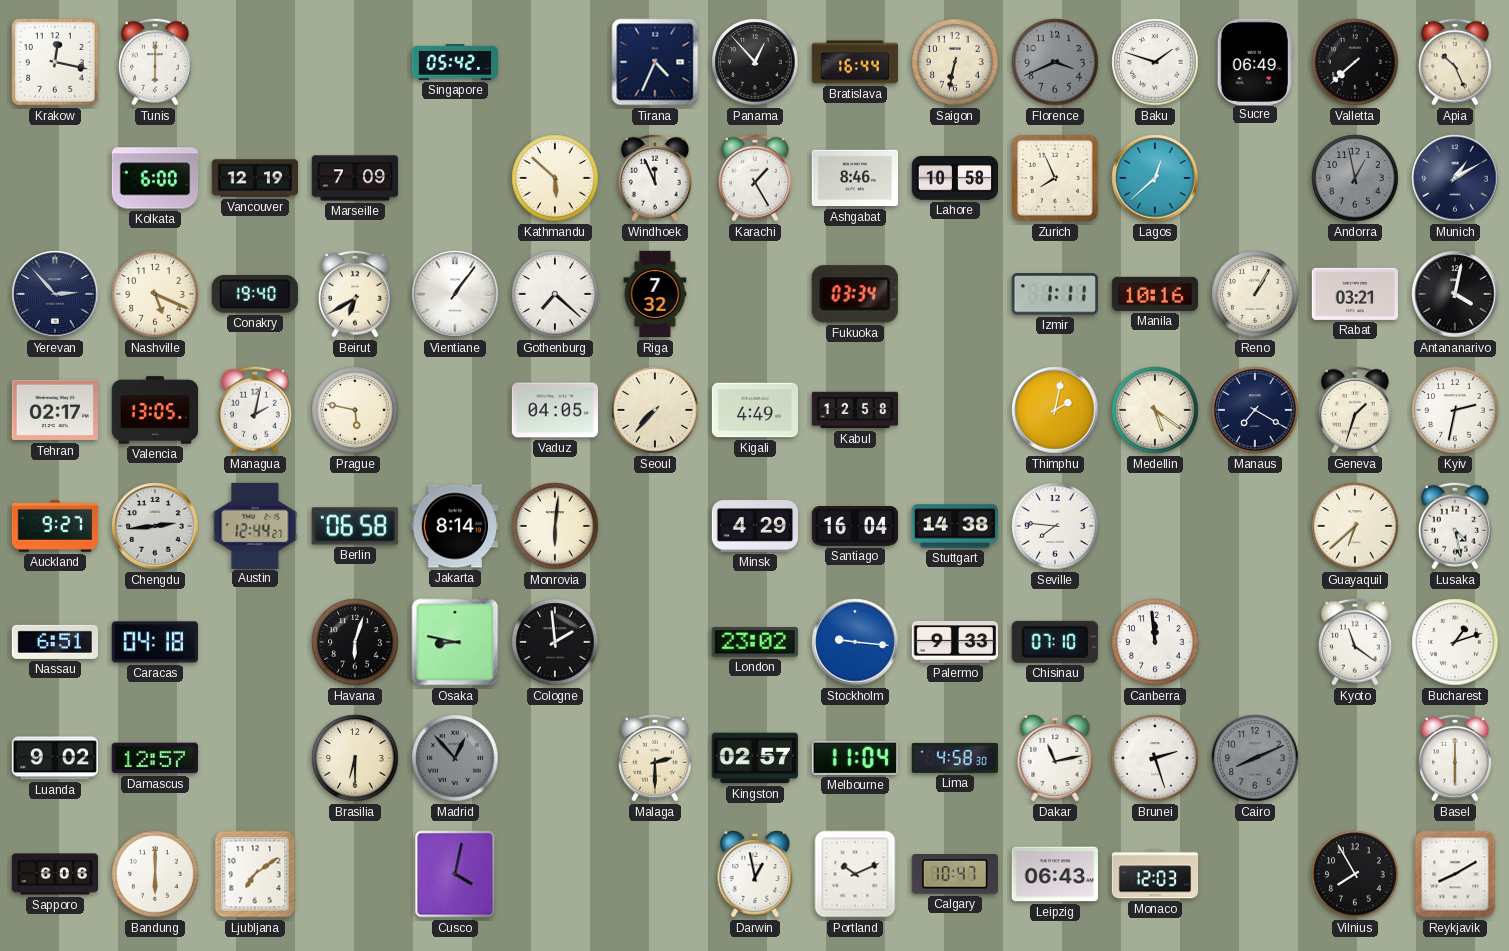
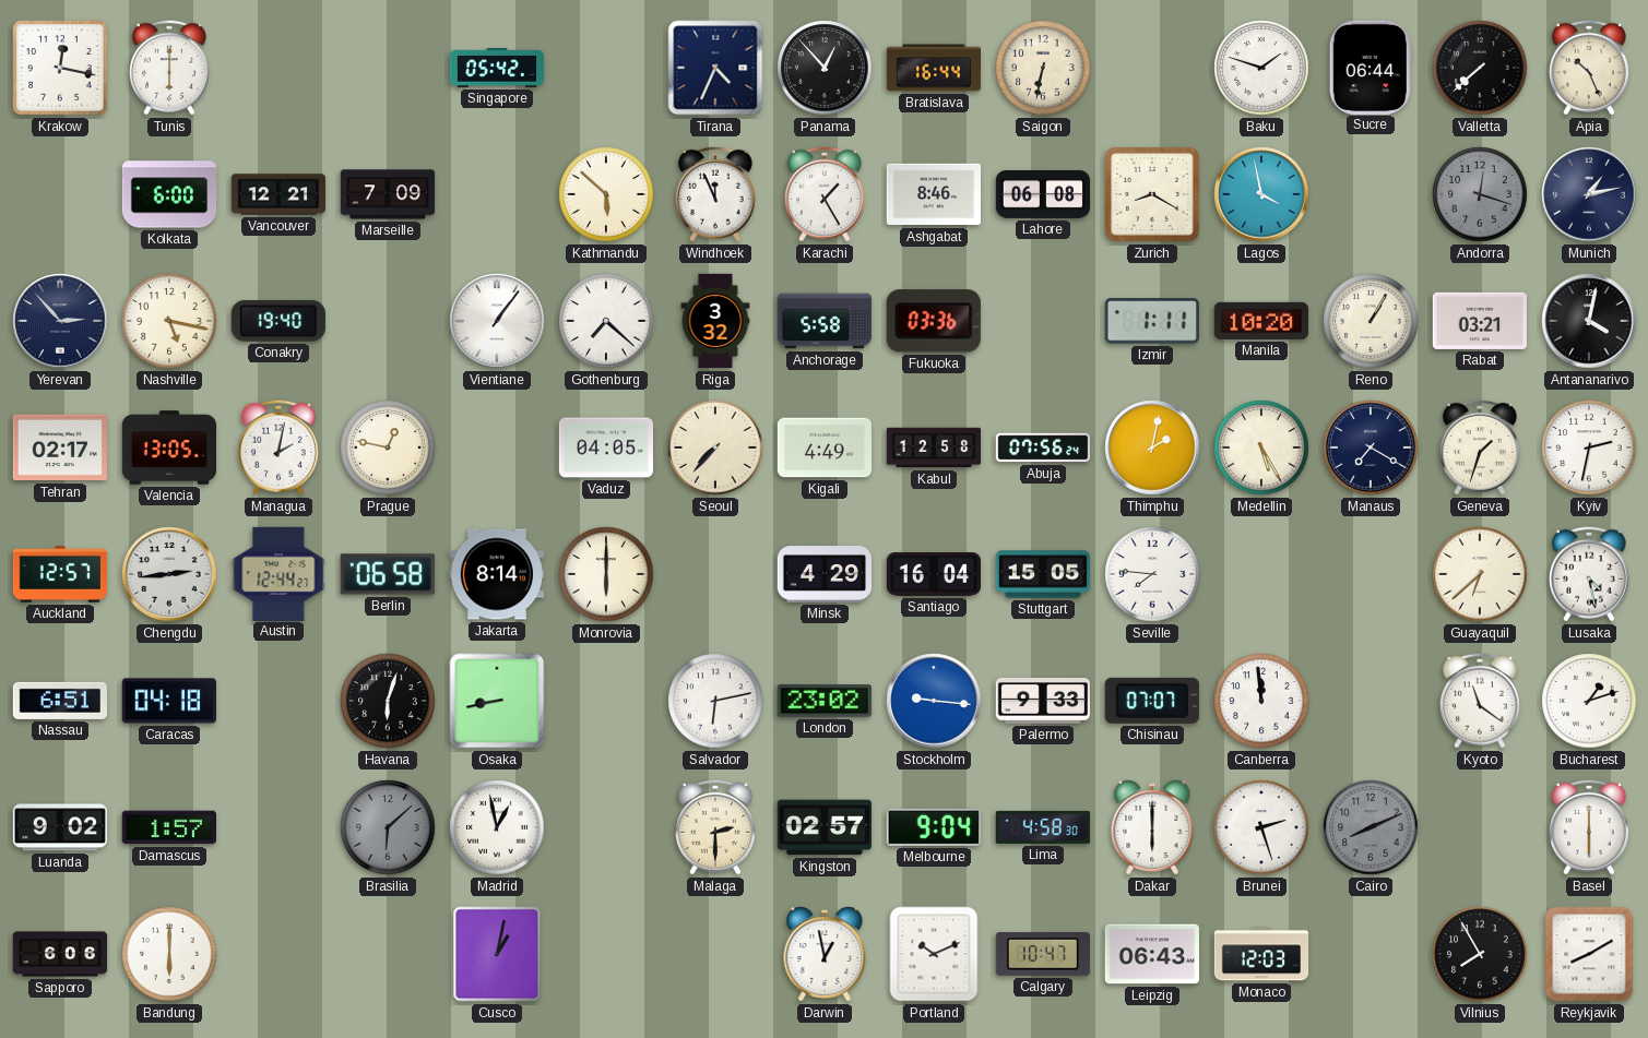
Florence: 3:41 -> none
Sucre: 06:49 -> 06:44
Vancouver: 12:19 -> 12:21
Lahore: 10:58 -> 06:08
Zurich: 7:56 -> 8:20
Lagos: 12:38 -> 3:58
Andorra: 12:58 -> 12:18
Munich: 1:10 -> 1:13
Nashville: 5:19 -> 5:17
Beirut: 6:40 -> none
Riga: 7:32 -> 3:32
Anchorage: none -> 5:58
Fukuoka: 03:34 -> 03:36
Manila: 10:16 -> 10:20
Prague: 5:47 -> 12:47
Abuja: none -> 07:56
Medellin: 5:21 -> 5:25
Auckland: 9:27 -> 12:57
Monrovia: 6:01 -> 6:00
Stuttgart: 14:38 -> 15:05
Osaka: 8:47 -> 8:43
Cologne: 1:59 -> none
Salvador: none -> 6:13
Chisinau: 07:10 -> 07:07
Damascus: 12:57 -> 1:57
Brasilia: 6:30 -> 6:08
Brasilia dial: cream -> grey
Madrid: 12:53 -> 12:58
Madrid dial: grey -> white
Melbourne: 11:04 -> 9:04
Dakar: 11:13 -> 6:00
Ljubljana: 7:09 -> none
Cusco: 4:02 -> 1:02
